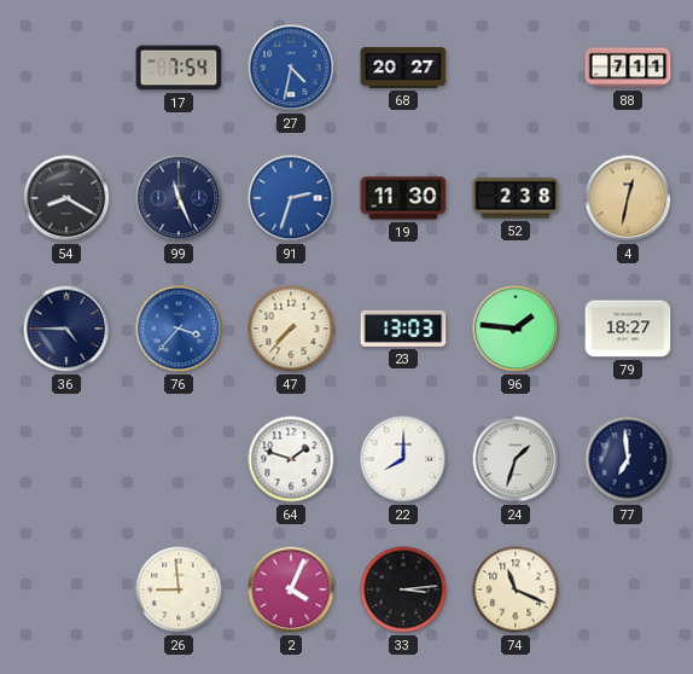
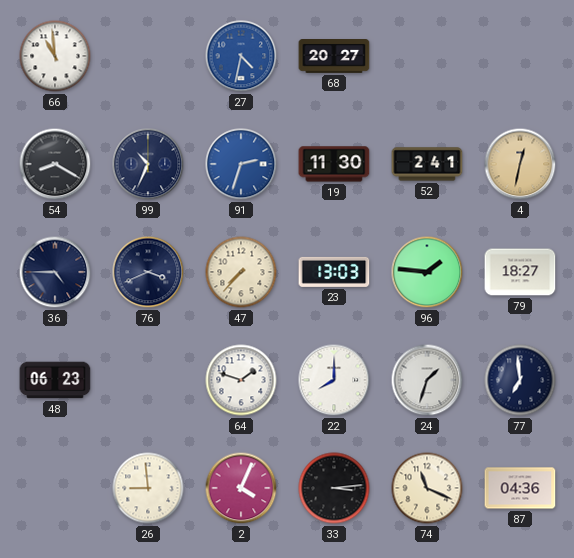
66: none -> 10:59
17: 7:54 -> none
88: 7:11 -> none
99: 11:26 -> 10:34
52: 2:38 -> 2:41
76: 3:37 -> 3:41
76 dial: blue -> navy
48: none -> 06:23
87: none -> 04:36
